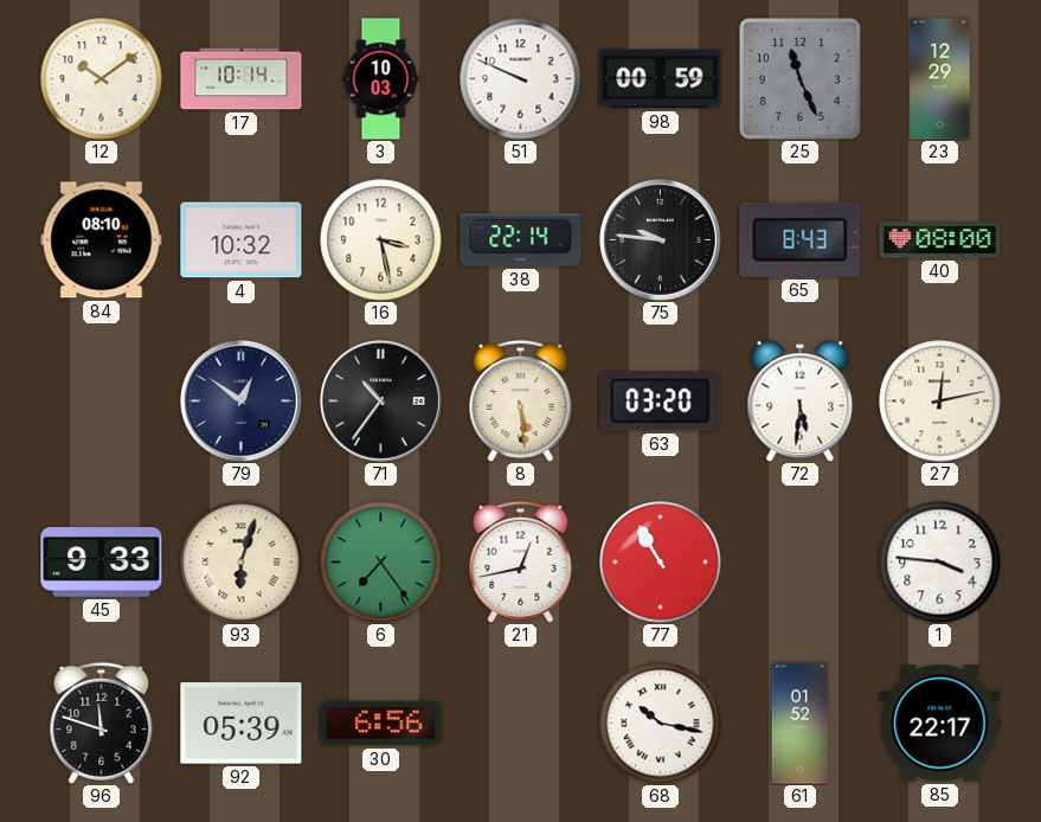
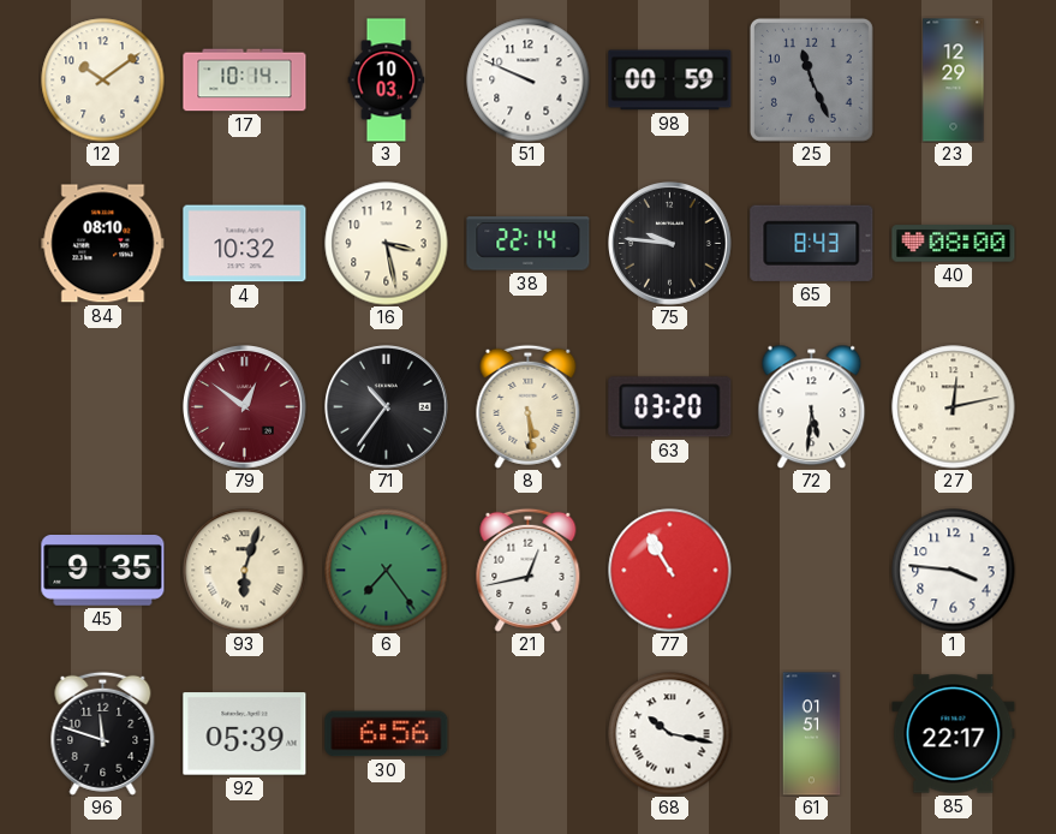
79 dial: navy -> burgundy
45: 9:33 -> 9:35
61: 01:52 -> 01:51
